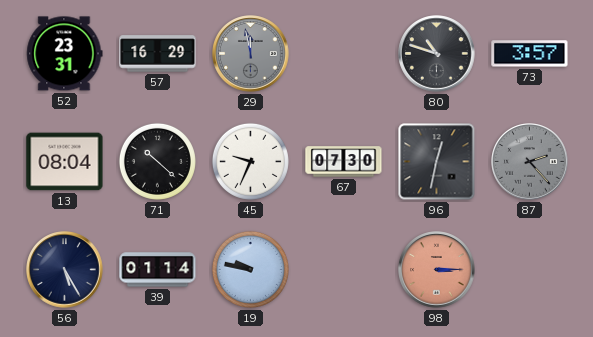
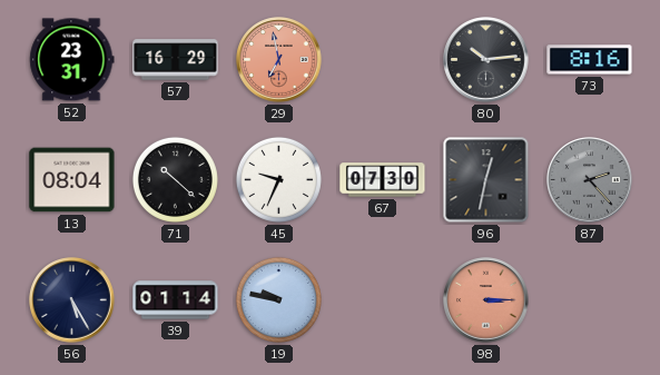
29: 11:58 -> 6:58
29 dial: grey -> salmon
80: 10:48 -> 10:14
73: 3:57 -> 8:16
